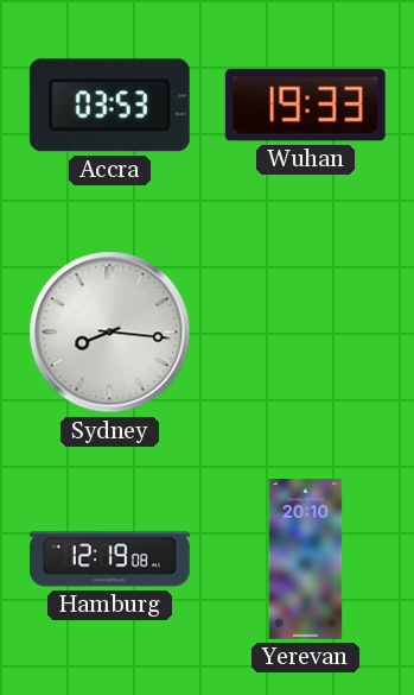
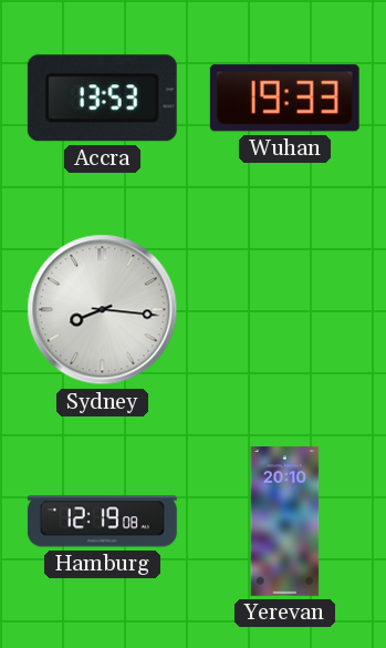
Accra: 03:53 -> 13:53
